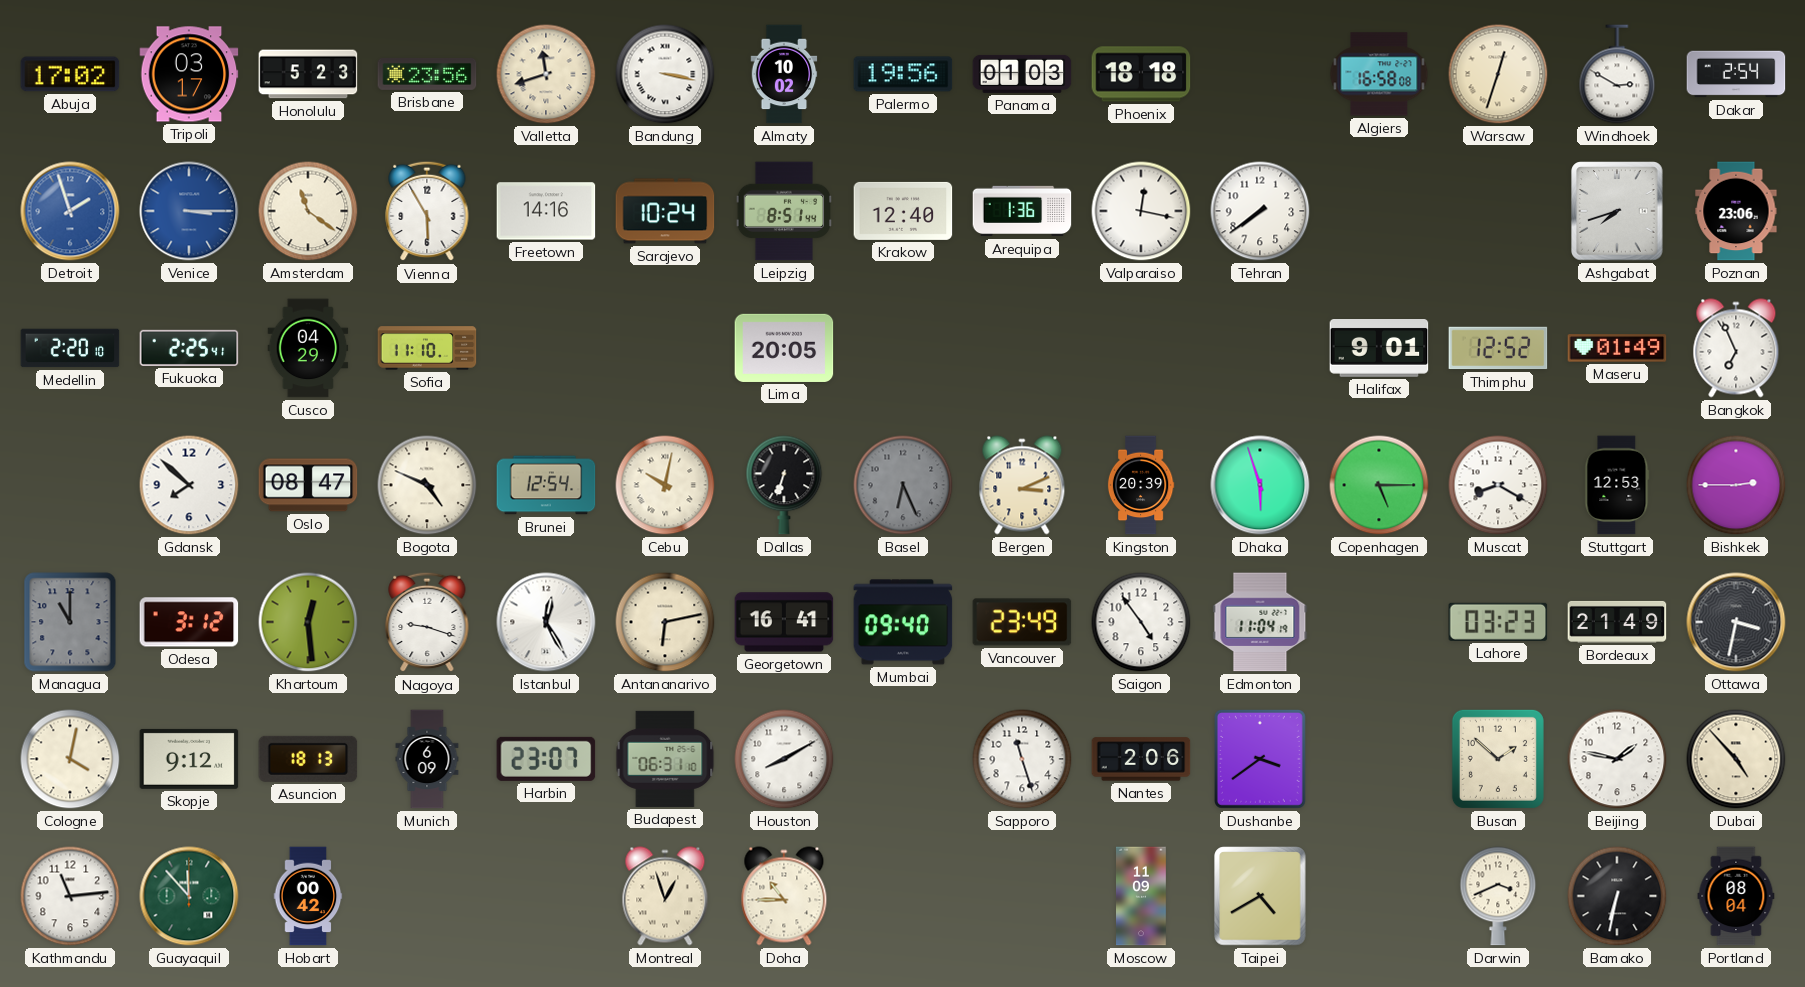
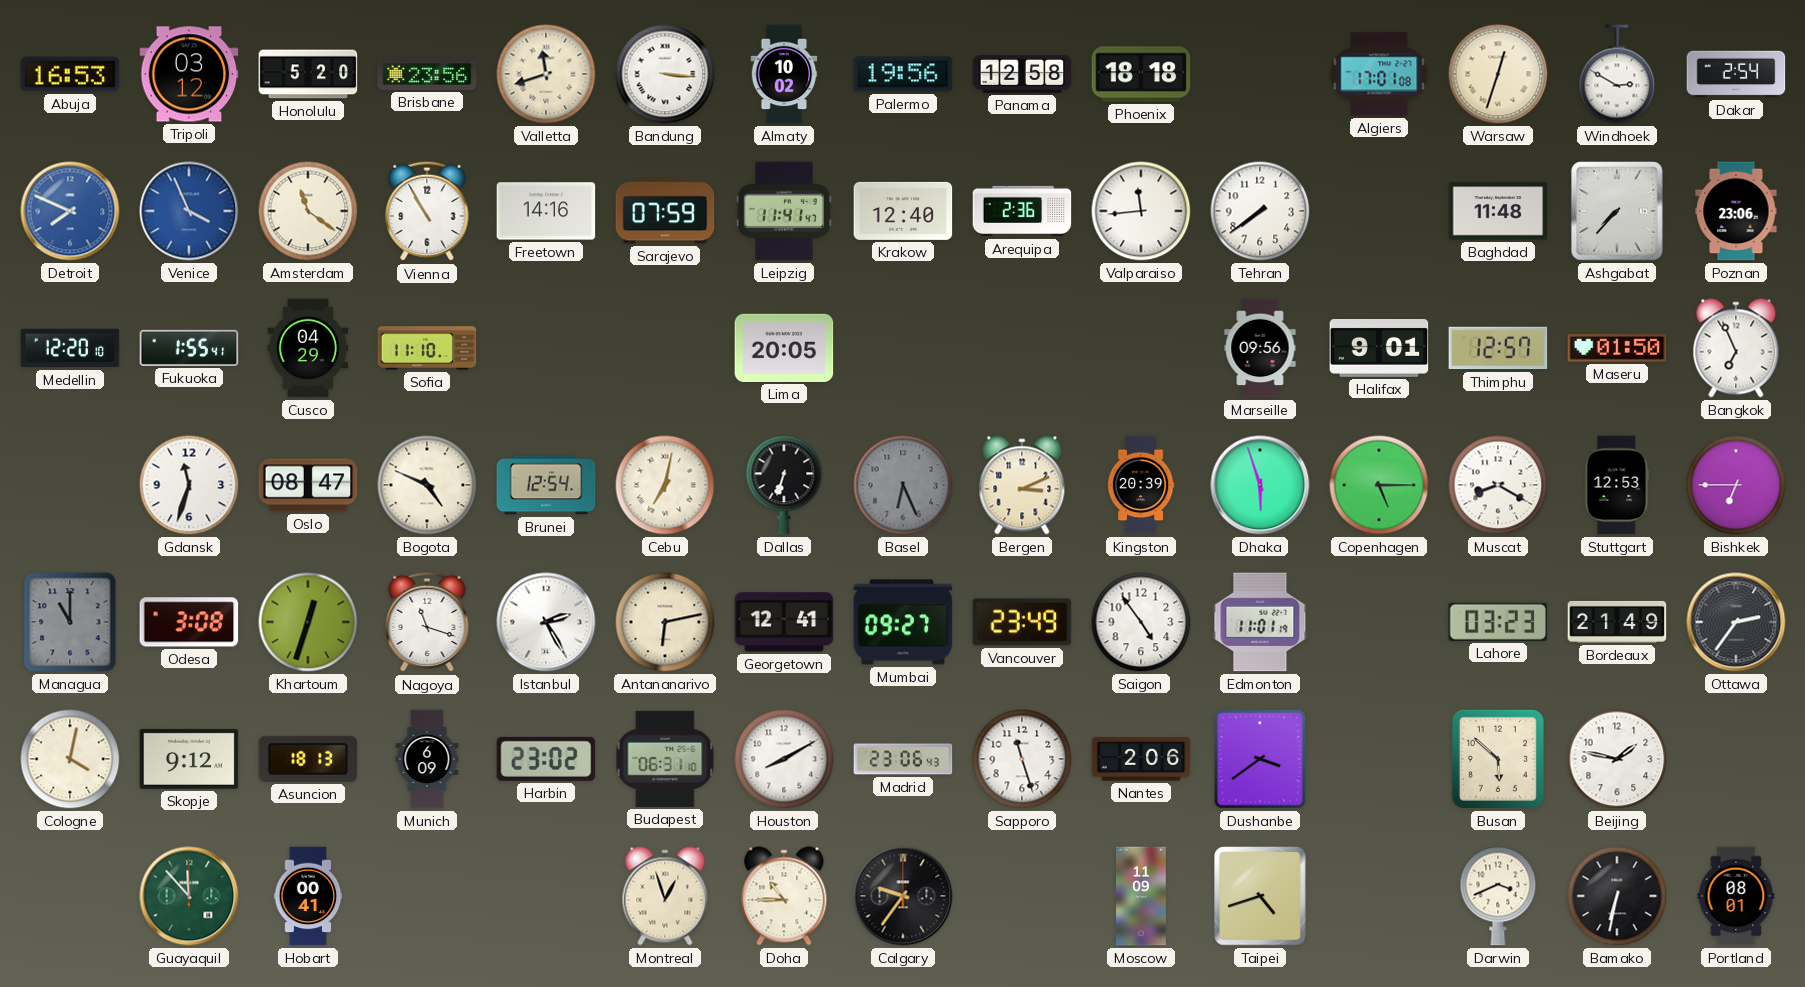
Abuja: 17:02 -> 16:53
Tripoli: 03:17 -> 03:12
Honolulu: 5:23 -> 5:20
Bandung: 3:17 -> 3:16
Panama: 01:03 -> 12:58
Algiers: 16:58 -> 17:01
Detroit: 1:57 -> 7:49
Venice: 3:15 -> 3:56
Vienna: 5:55 -> 10:55
Sarajevo: 10:24 -> 07:59
Leipzig: 8:51 -> 11:41
Arequipa: 1:36 -> 2:36
Valparaiso: 12:17 -> 11:44
Baghdad: none -> 11:48
Ashgabat: 7:42 -> 7:37
Medellin: 2:20 -> 12:20
Fukuoka: 2:25 -> 1:55
Marseille: none -> 09:56
Thimphu: 12:52 -> 12:57
Maseru: 01:49 -> 01:50
Gdansk: 7:52 -> 11:33
Cebu: 10:02 -> 7:02
Bishkek: 2:45 -> 6:45
Odesa: 3:12 -> 3:08
Khartoum: 12:29 -> 12:33
Nagoya: 9:18 -> 11:18
Istanbul: 12:25 -> 2:25
Georgetown: 16:41 -> 12:41
Mumbai: 09:40 -> 09:27
Edmonton: 11:04 -> 11:01
Ottawa: 3:32 -> 2:36
Harbin: 23:07 -> 23:02
Madrid: none -> 23:06
Busan: 1:52 -> 5:52
Dubai: 4:53 -> none
Kathmandu: 11:14 -> none
Hobart: 00:42 -> 00:41
Calgary: none -> 9:36
Taipei: 4:40 -> 4:42
Portland: 08:04 -> 08:01
